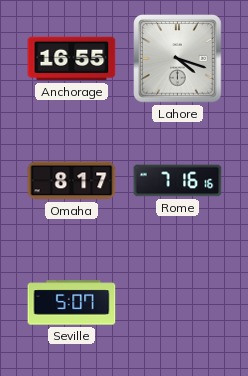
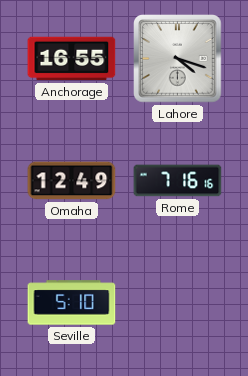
Omaha: 8:17 -> 12:49
Seville: 5:07 -> 5:10
